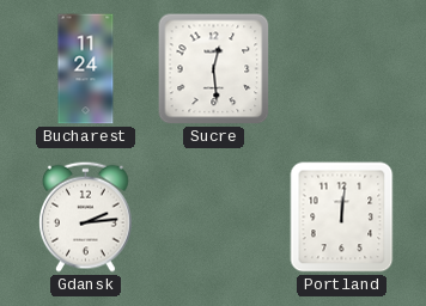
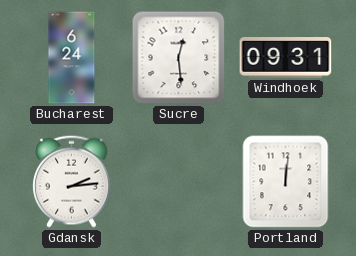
Bucharest: 11:24 -> 6:24
Windhoek: none -> 09:31
